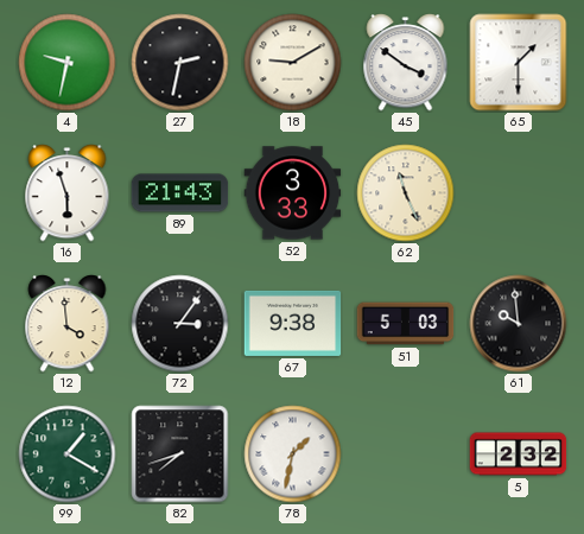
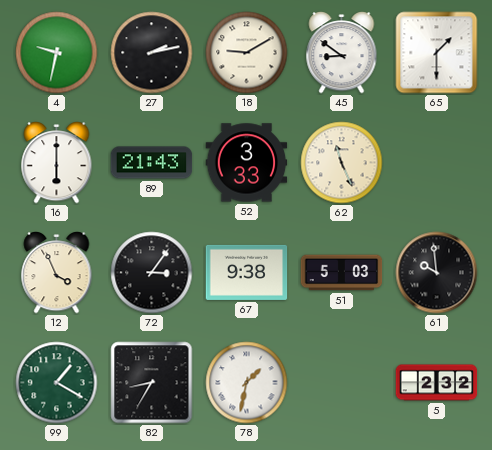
27: 2:32 -> 2:13
45: 3:51 -> 8:51
16: 5:57 -> 6:00
12: 3:59 -> 3:56
82: 7:42 -> 8:35
